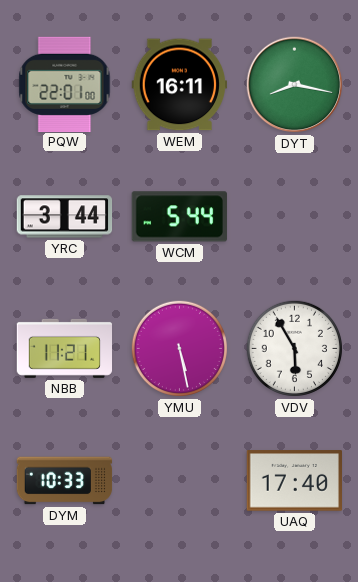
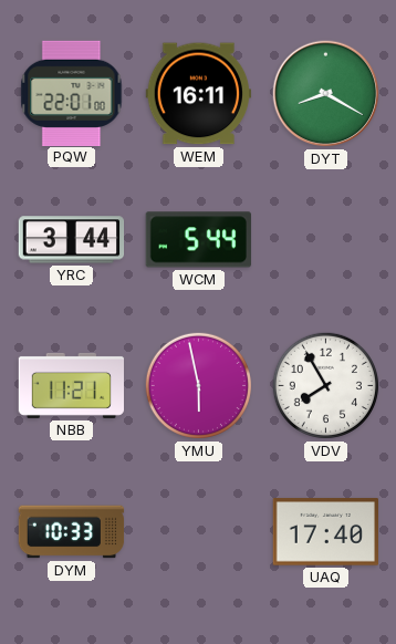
DYT: 8:17 -> 8:20
YMU: 5:28 -> 5:58
VDV: 5:55 -> 7:55
